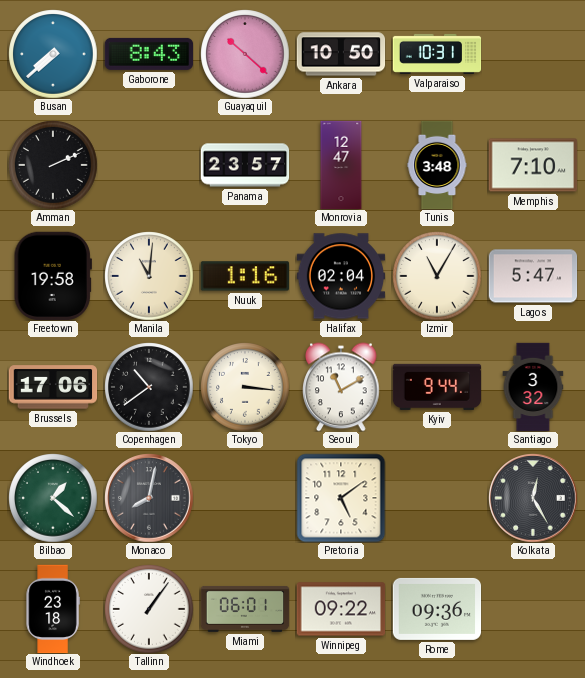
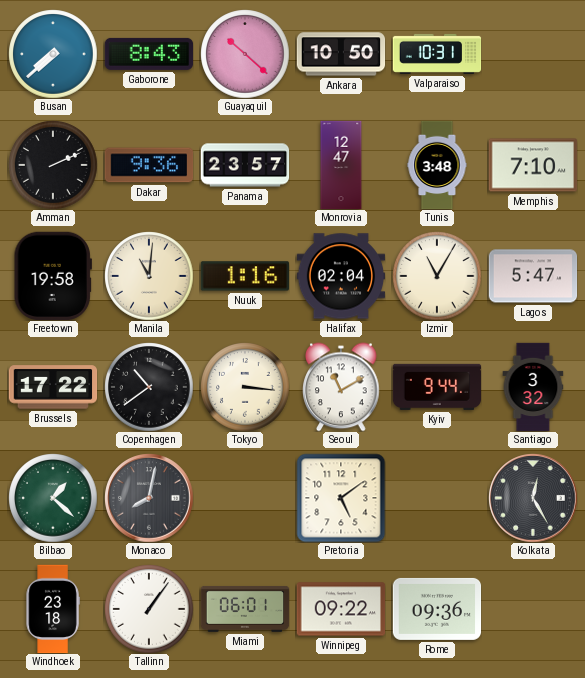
Dakar: none -> 9:36
Brussels: 17:06 -> 17:22
